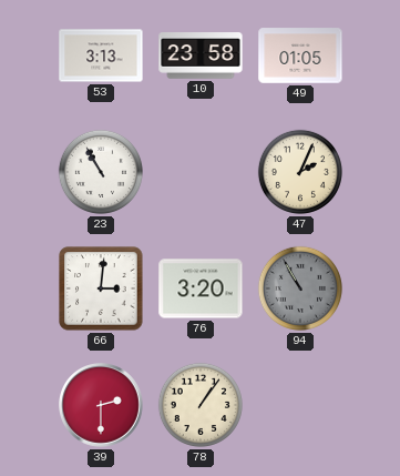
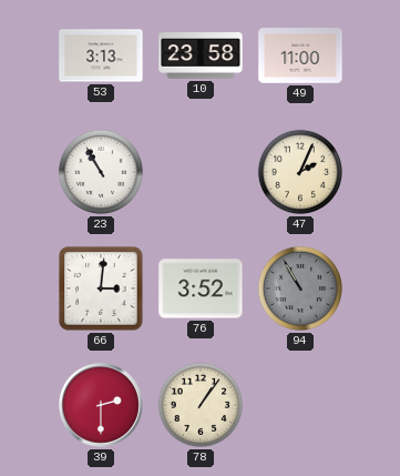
49: 01:05 -> 11:00
76: 3:20 -> 3:52
